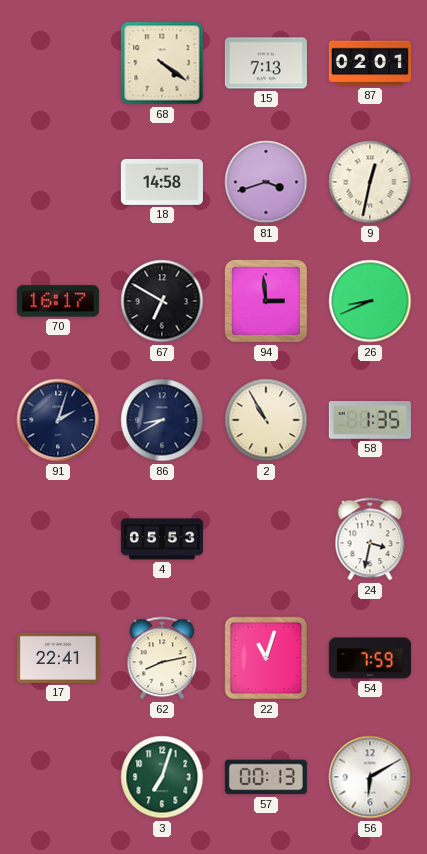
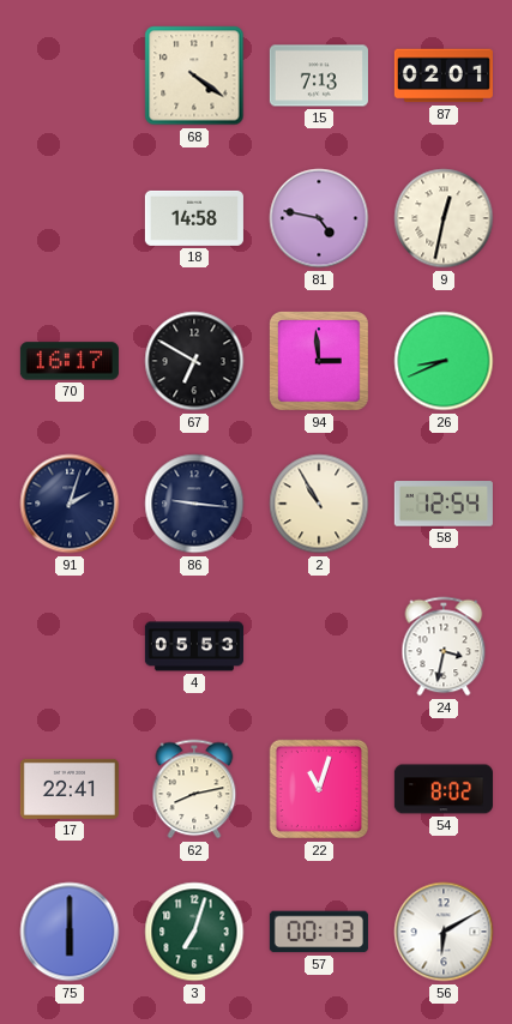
81: 3:42 -> 4:47
86: 8:40 -> 9:16
58: 1:35 -> 12:54
54: 7:59 -> 8:02
75: none -> 6:00
